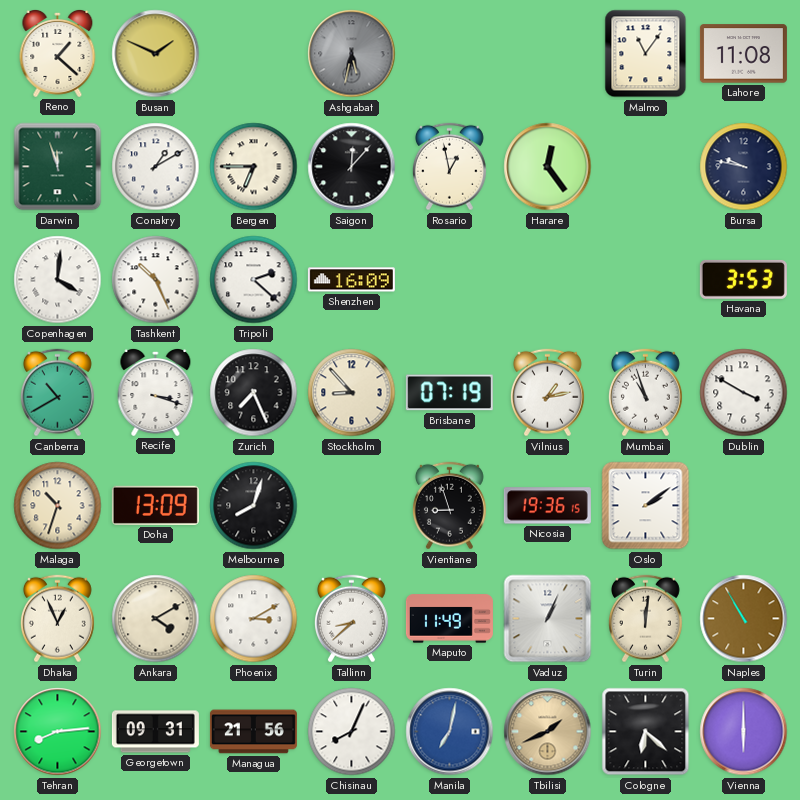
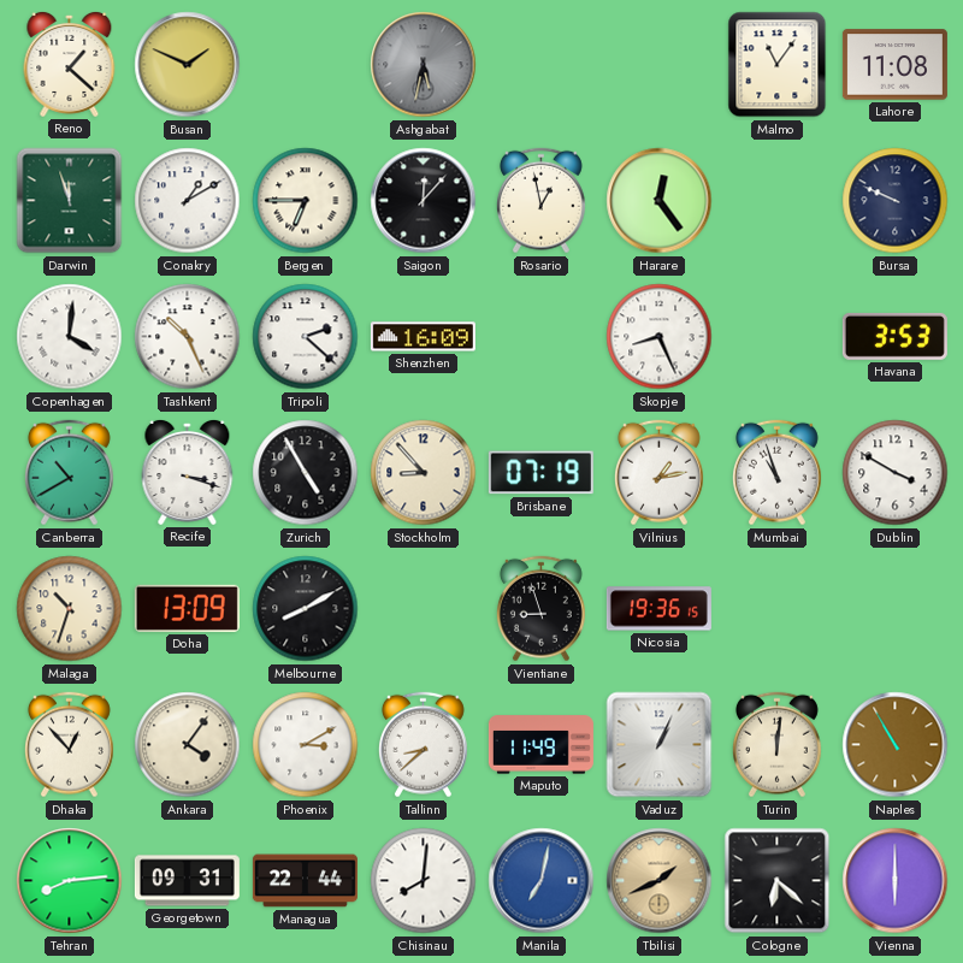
Bursa: 9:47 -> 9:49
Skopje: none -> 8:26
Zurich: 7:26 -> 4:55
Melbourne: 8:03 -> 8:10
Oslo: 2:09 -> none
Dhaka: 12:56 -> 12:53
Ankara: 4:10 -> 4:06
Managua: 21:56 -> 22:44
Chisinau: 8:04 -> 8:01
